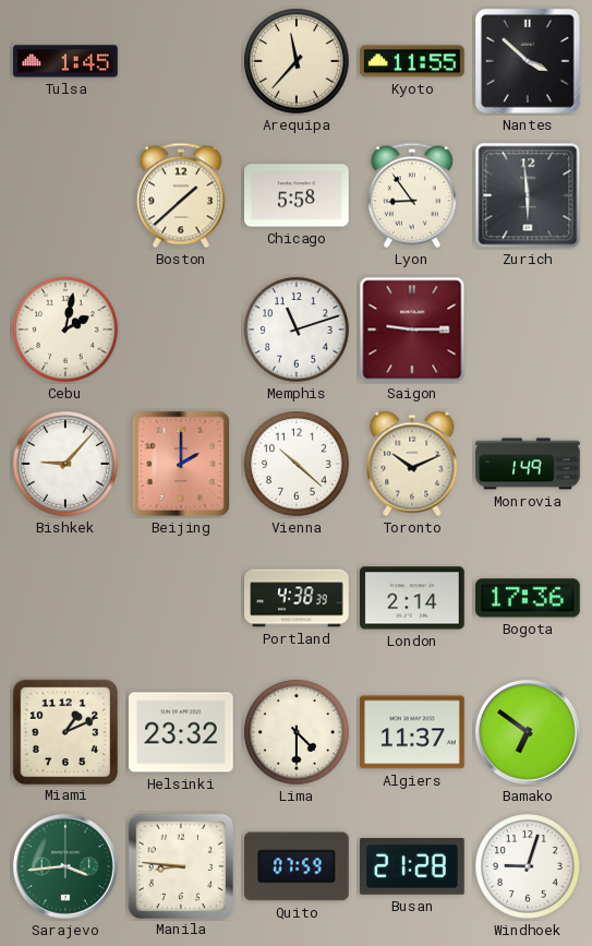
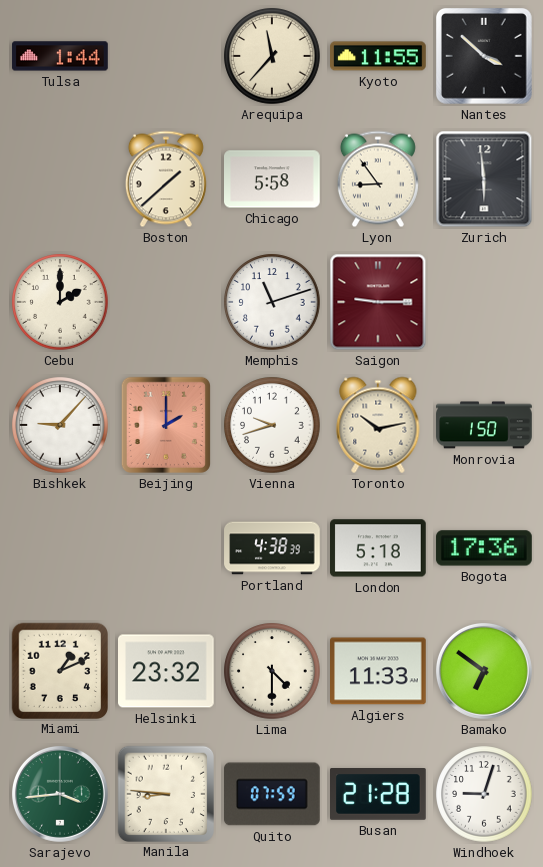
Tulsa: 1:45 -> 1:44
Cebu: 2:02 -> 2:00
Vienna: 10:22 -> 9:42
Toronto: 10:11 -> 10:13
Monrovia: 1:49 -> 1:50
London: 2:14 -> 5:18
Algiers: 11:37 -> 11:33
